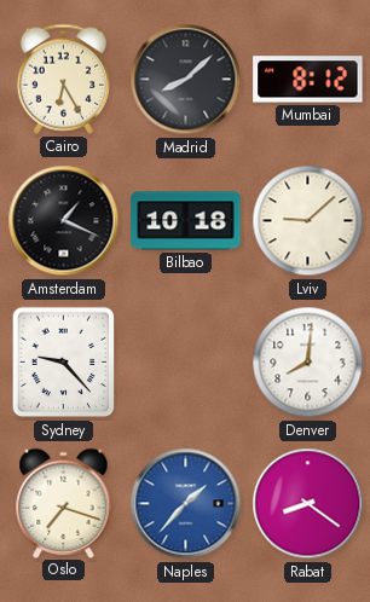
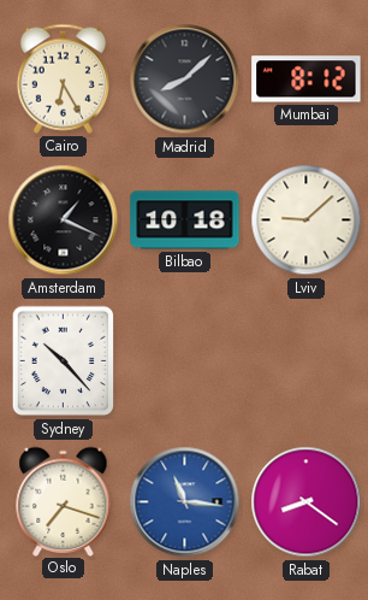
Sydney: 9:23 -> 10:23
Denver: 8:01 -> none
Naples: 1:37 -> 11:16
